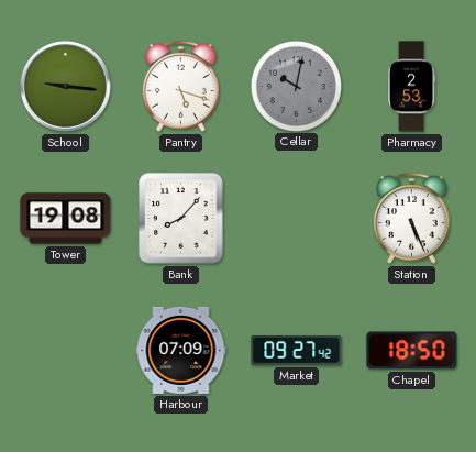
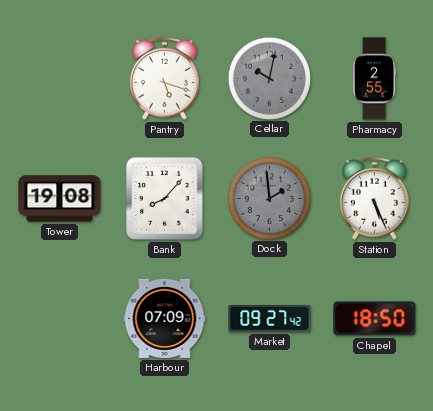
School: 9:16 -> none
Pharmacy: 2:53 -> 2:55
Dock: none -> 1:59
